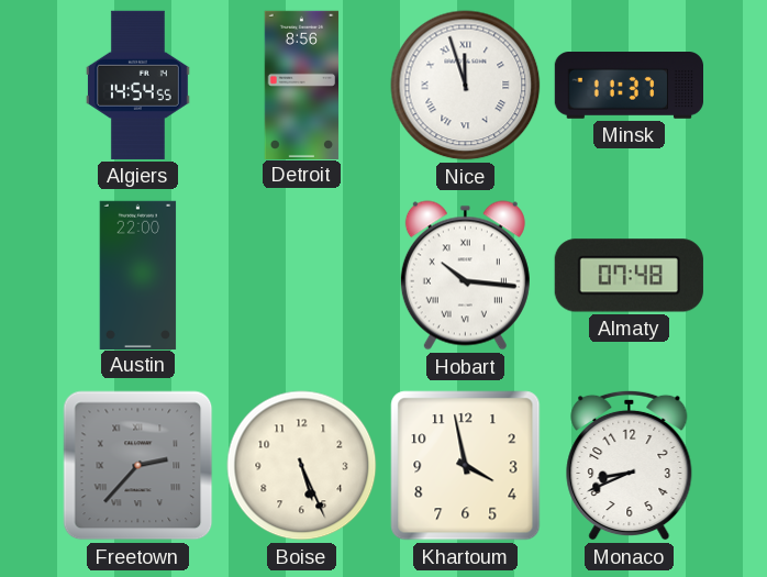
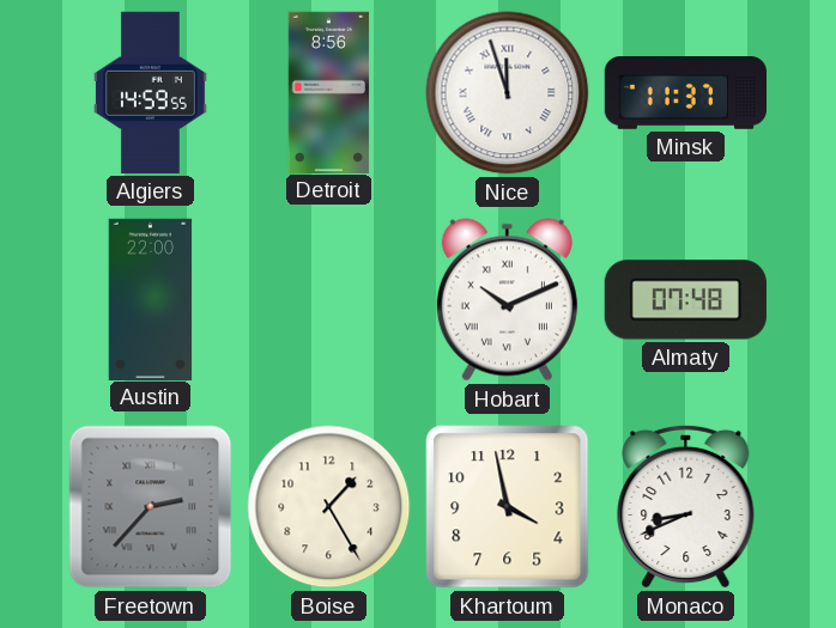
Algiers: 14:54 -> 14:59
Hobart: 10:16 -> 10:11
Boise: 5:26 -> 1:25
